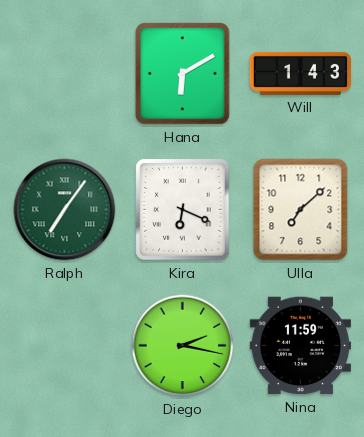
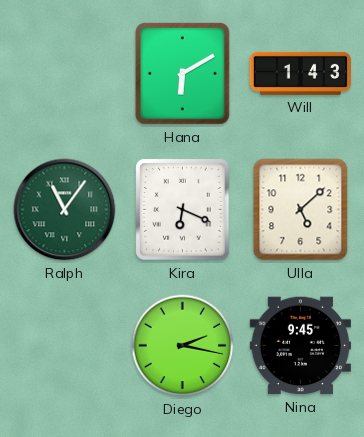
Ralph: 7:06 -> 11:06
Ulla: 7:08 -> 5:08
Nina: 11:59 -> 9:45
